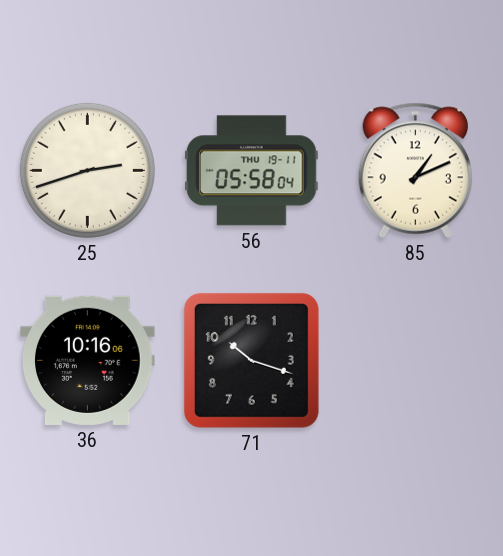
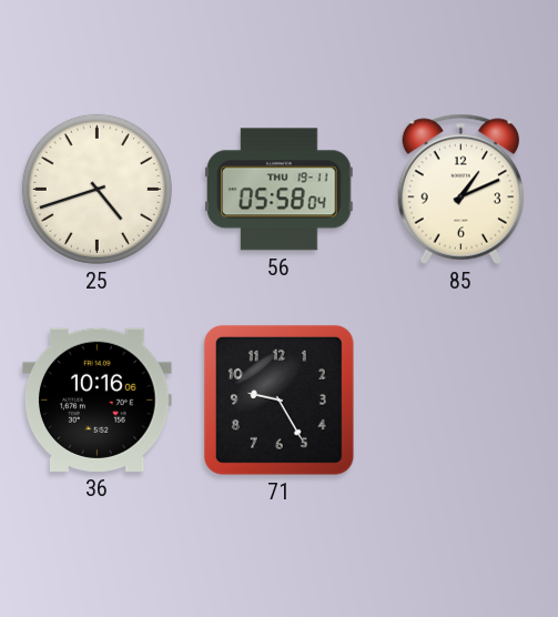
25: 2:42 -> 4:42
71: 10:18 -> 9:25
